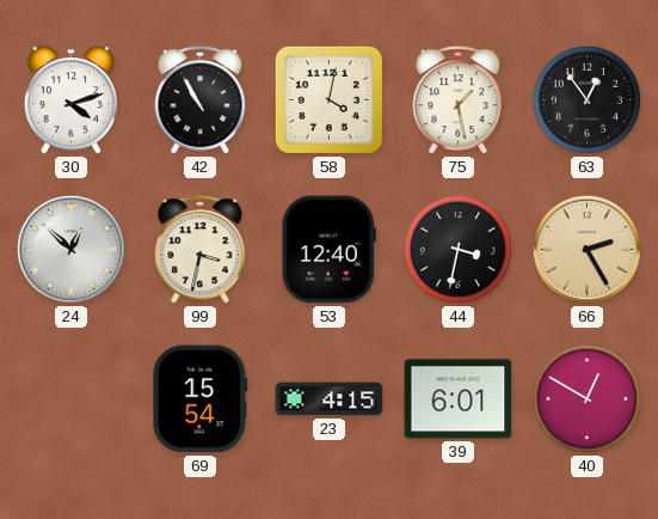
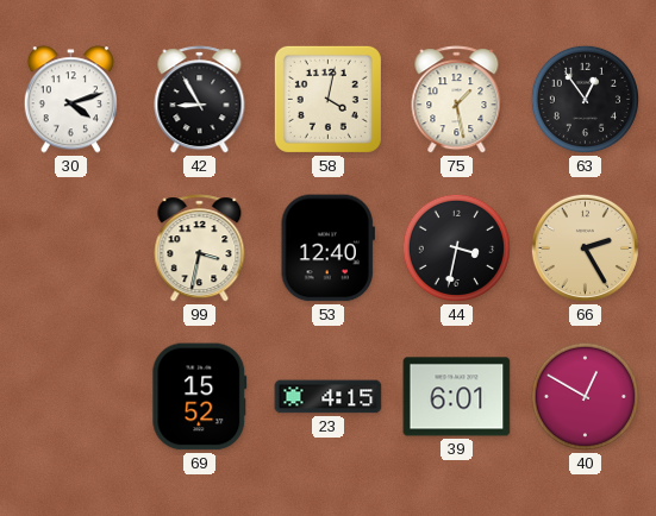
42: 10:55 -> 8:55
24: 12:52 -> none
69: 15:54 -> 15:52
